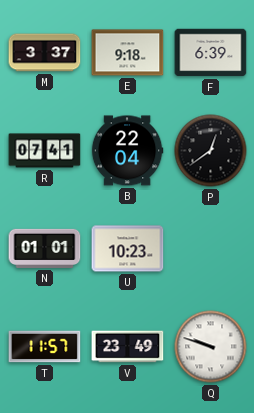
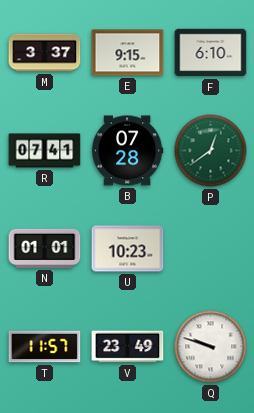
E: 9:18 -> 9:15
F: 6:39 -> 6:10
B: 22:04 -> 07:28
P dial: black -> green
